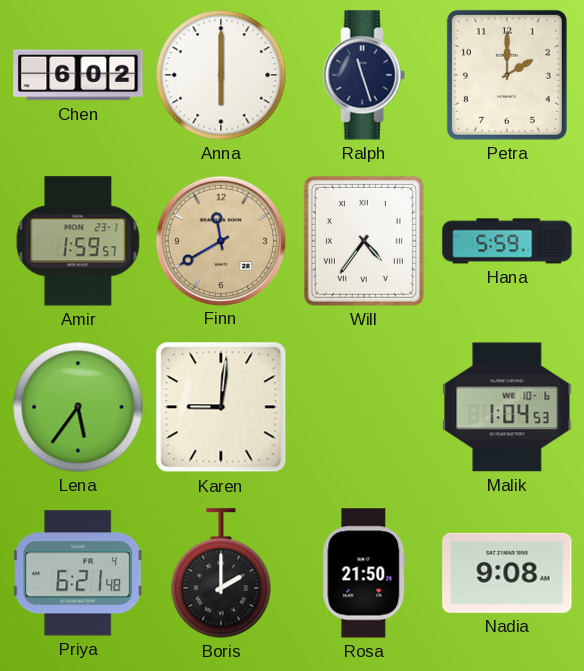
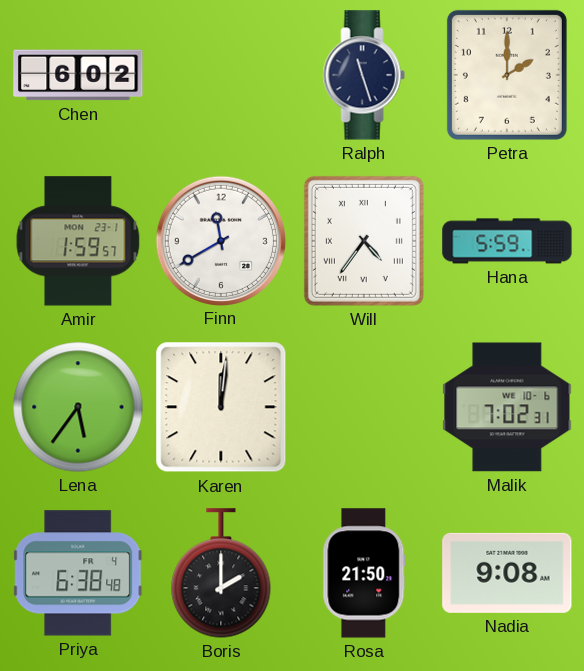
Anna: 6:00 -> none
Finn dial: champagne -> white
Karen: 9:01 -> 12:01
Malik: 1:04 -> 7:02
Priya: 6:21 -> 6:38
